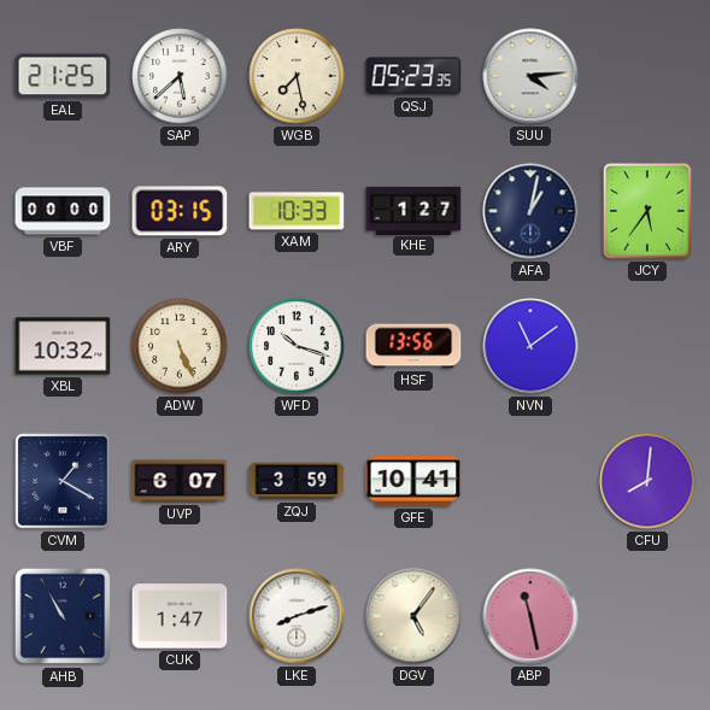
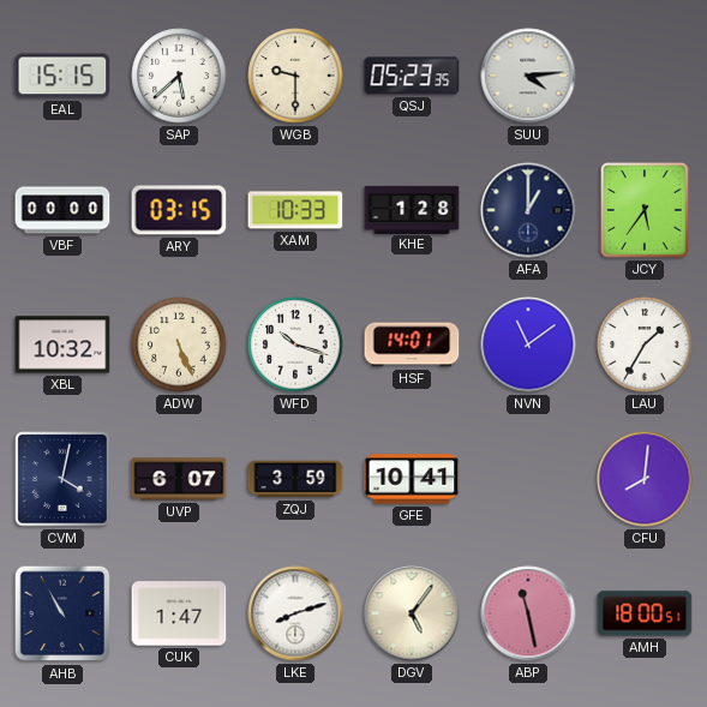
EAL: 21:25 -> 15:15
WGB: 7:28 -> 9:30
KHE: 1:27 -> 1:28
AFA: 1:02 -> 1:00
HSF: 13:56 -> 14:01
LAU: none -> 1:35
CVM: 1:20 -> 4:02
AMH: none -> 18:00
